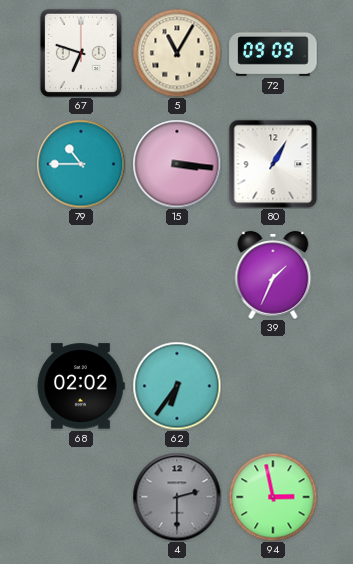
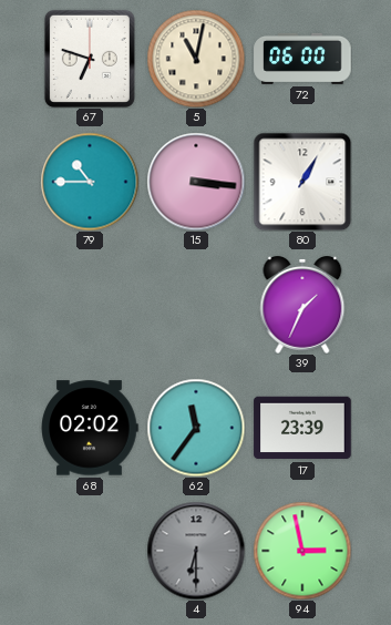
5: 11:05 -> 11:02
72: 09:09 -> 06:00
62: 6:36 -> 11:36
17: none -> 23:39
4: 2:30 -> 6:30
